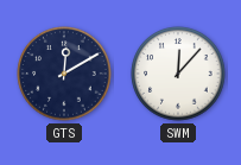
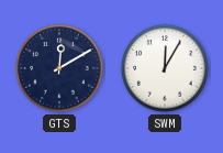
SWM: 12:07 -> 12:05
